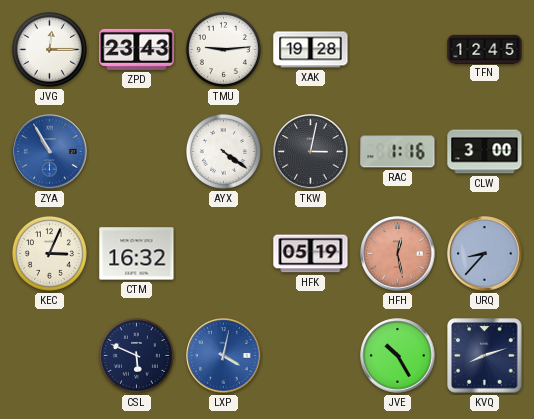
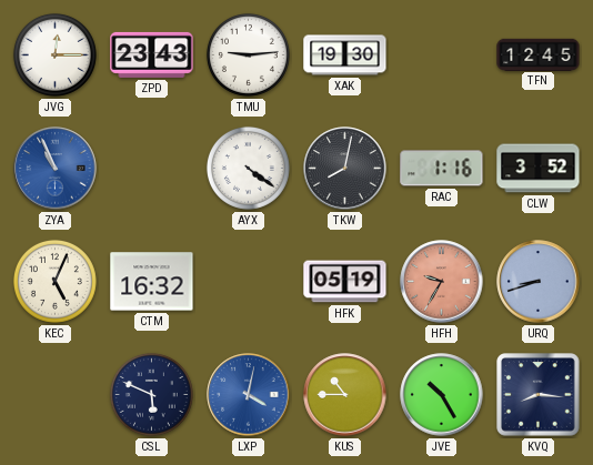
XAK: 19:28 -> 19:30
ZYA: 10:55 -> 10:56
TKW: 3:02 -> 8:02
CLW: 3:00 -> 3:52
KEC: 3:04 -> 5:04
HFH: 12:28 -> 9:35
URQ: 8:37 -> 8:42
KUS: none -> 10:45
KVQ: 8:12 -> 8:16
